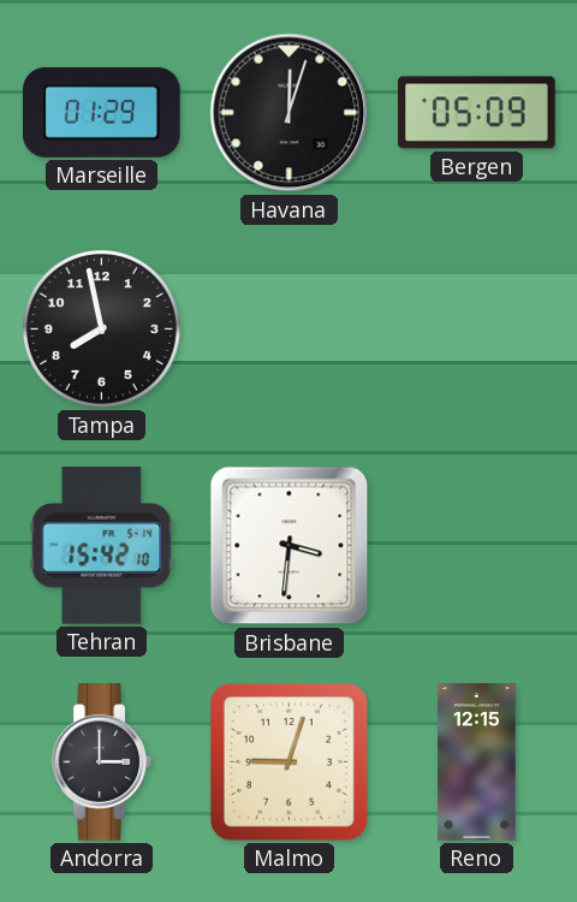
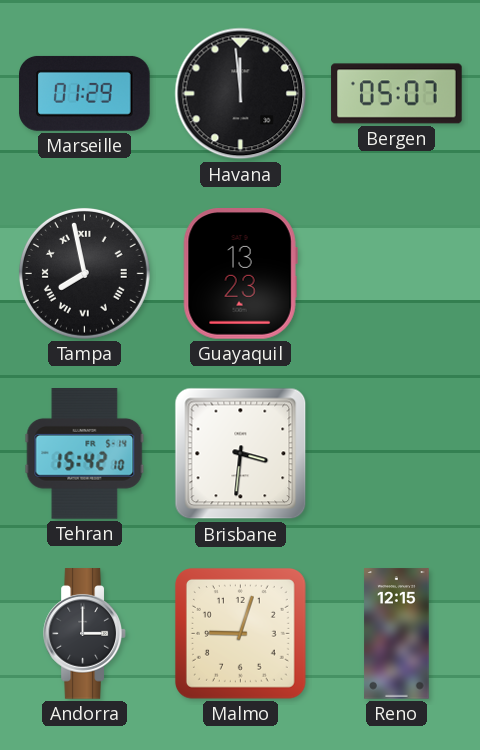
Havana: 12:03 -> 11:59
Bergen: 05:09 -> 05:07
Tampa numerals: Arabic -> Roman
Guayaquil: none -> 13:23
